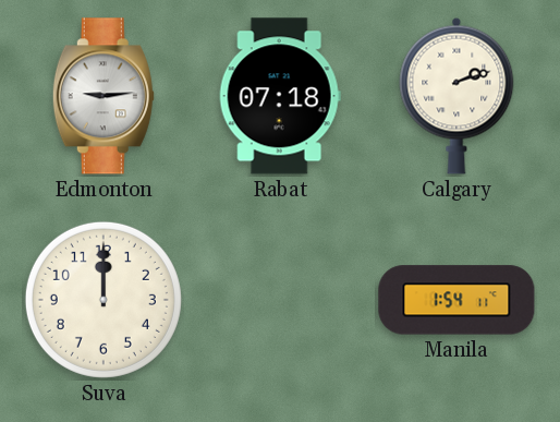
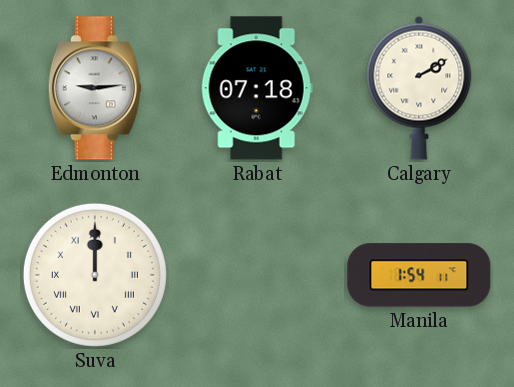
Calgary: 2:12 -> 2:10
Suva numerals: Arabic -> Roman
